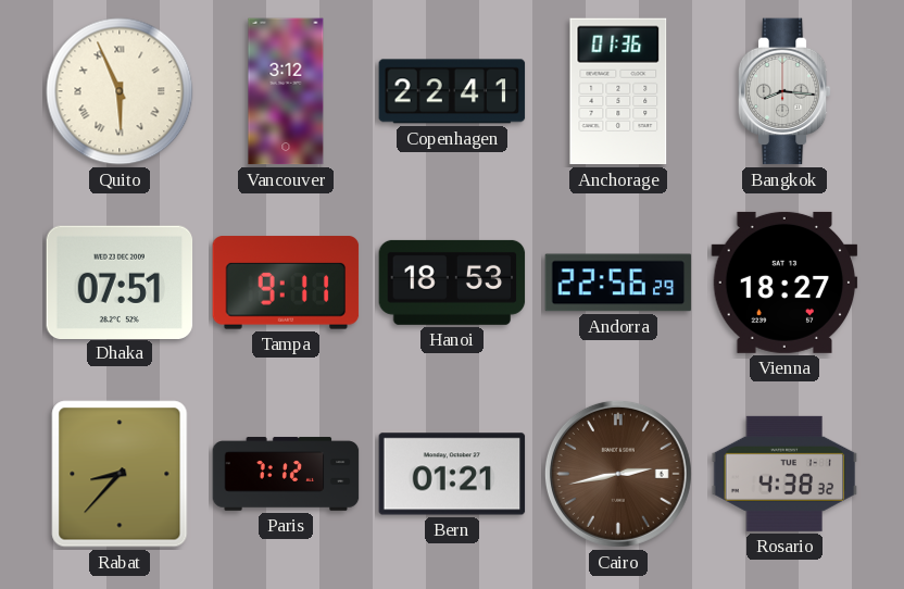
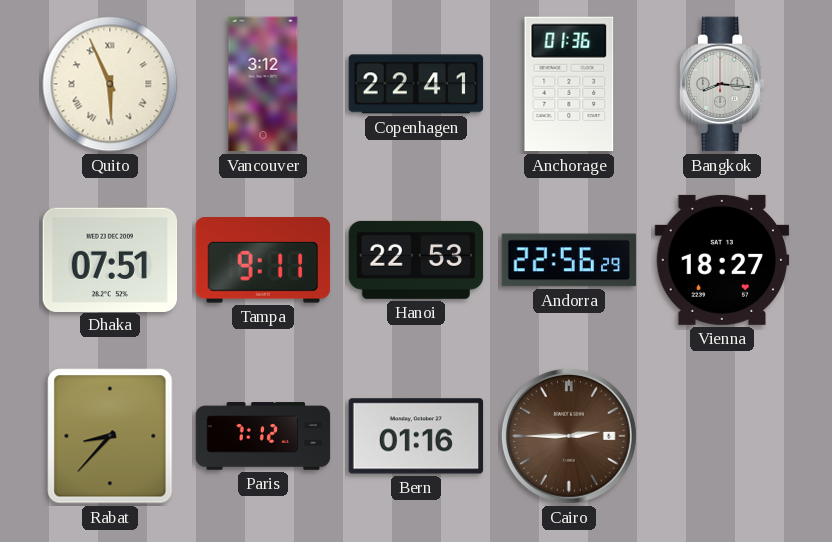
Hanoi: 18:53 -> 22:53
Bern: 01:21 -> 01:16
Cairo: 2:43 -> 2:45
Rosario: 4:38 -> none
